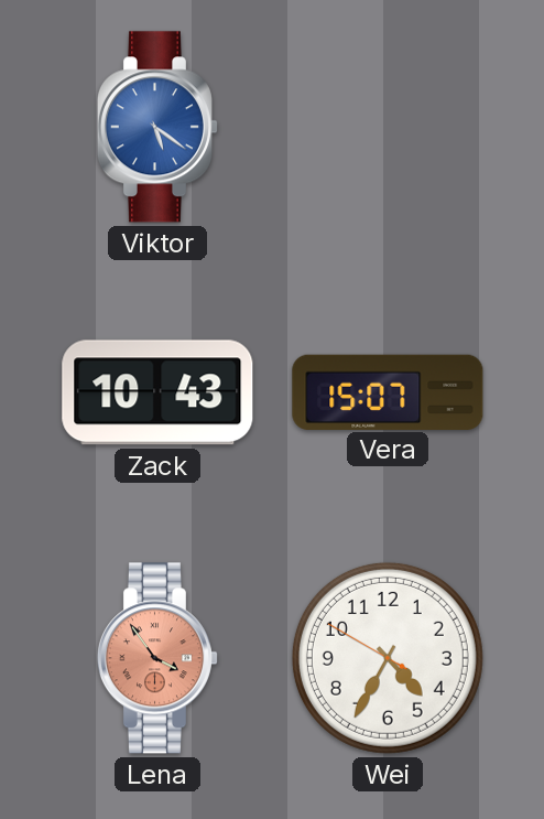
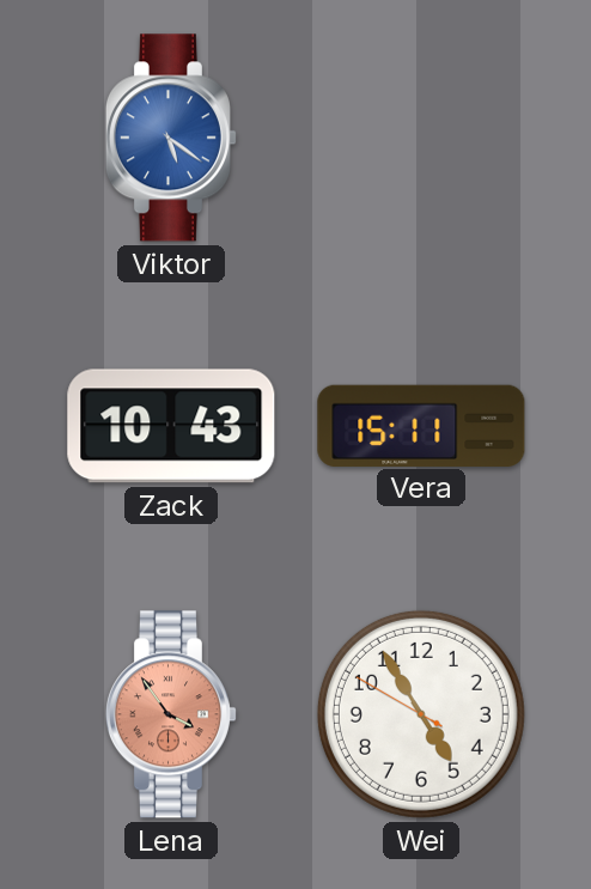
Vera: 15:07 -> 15:11
Wei: 4:34 -> 4:54
